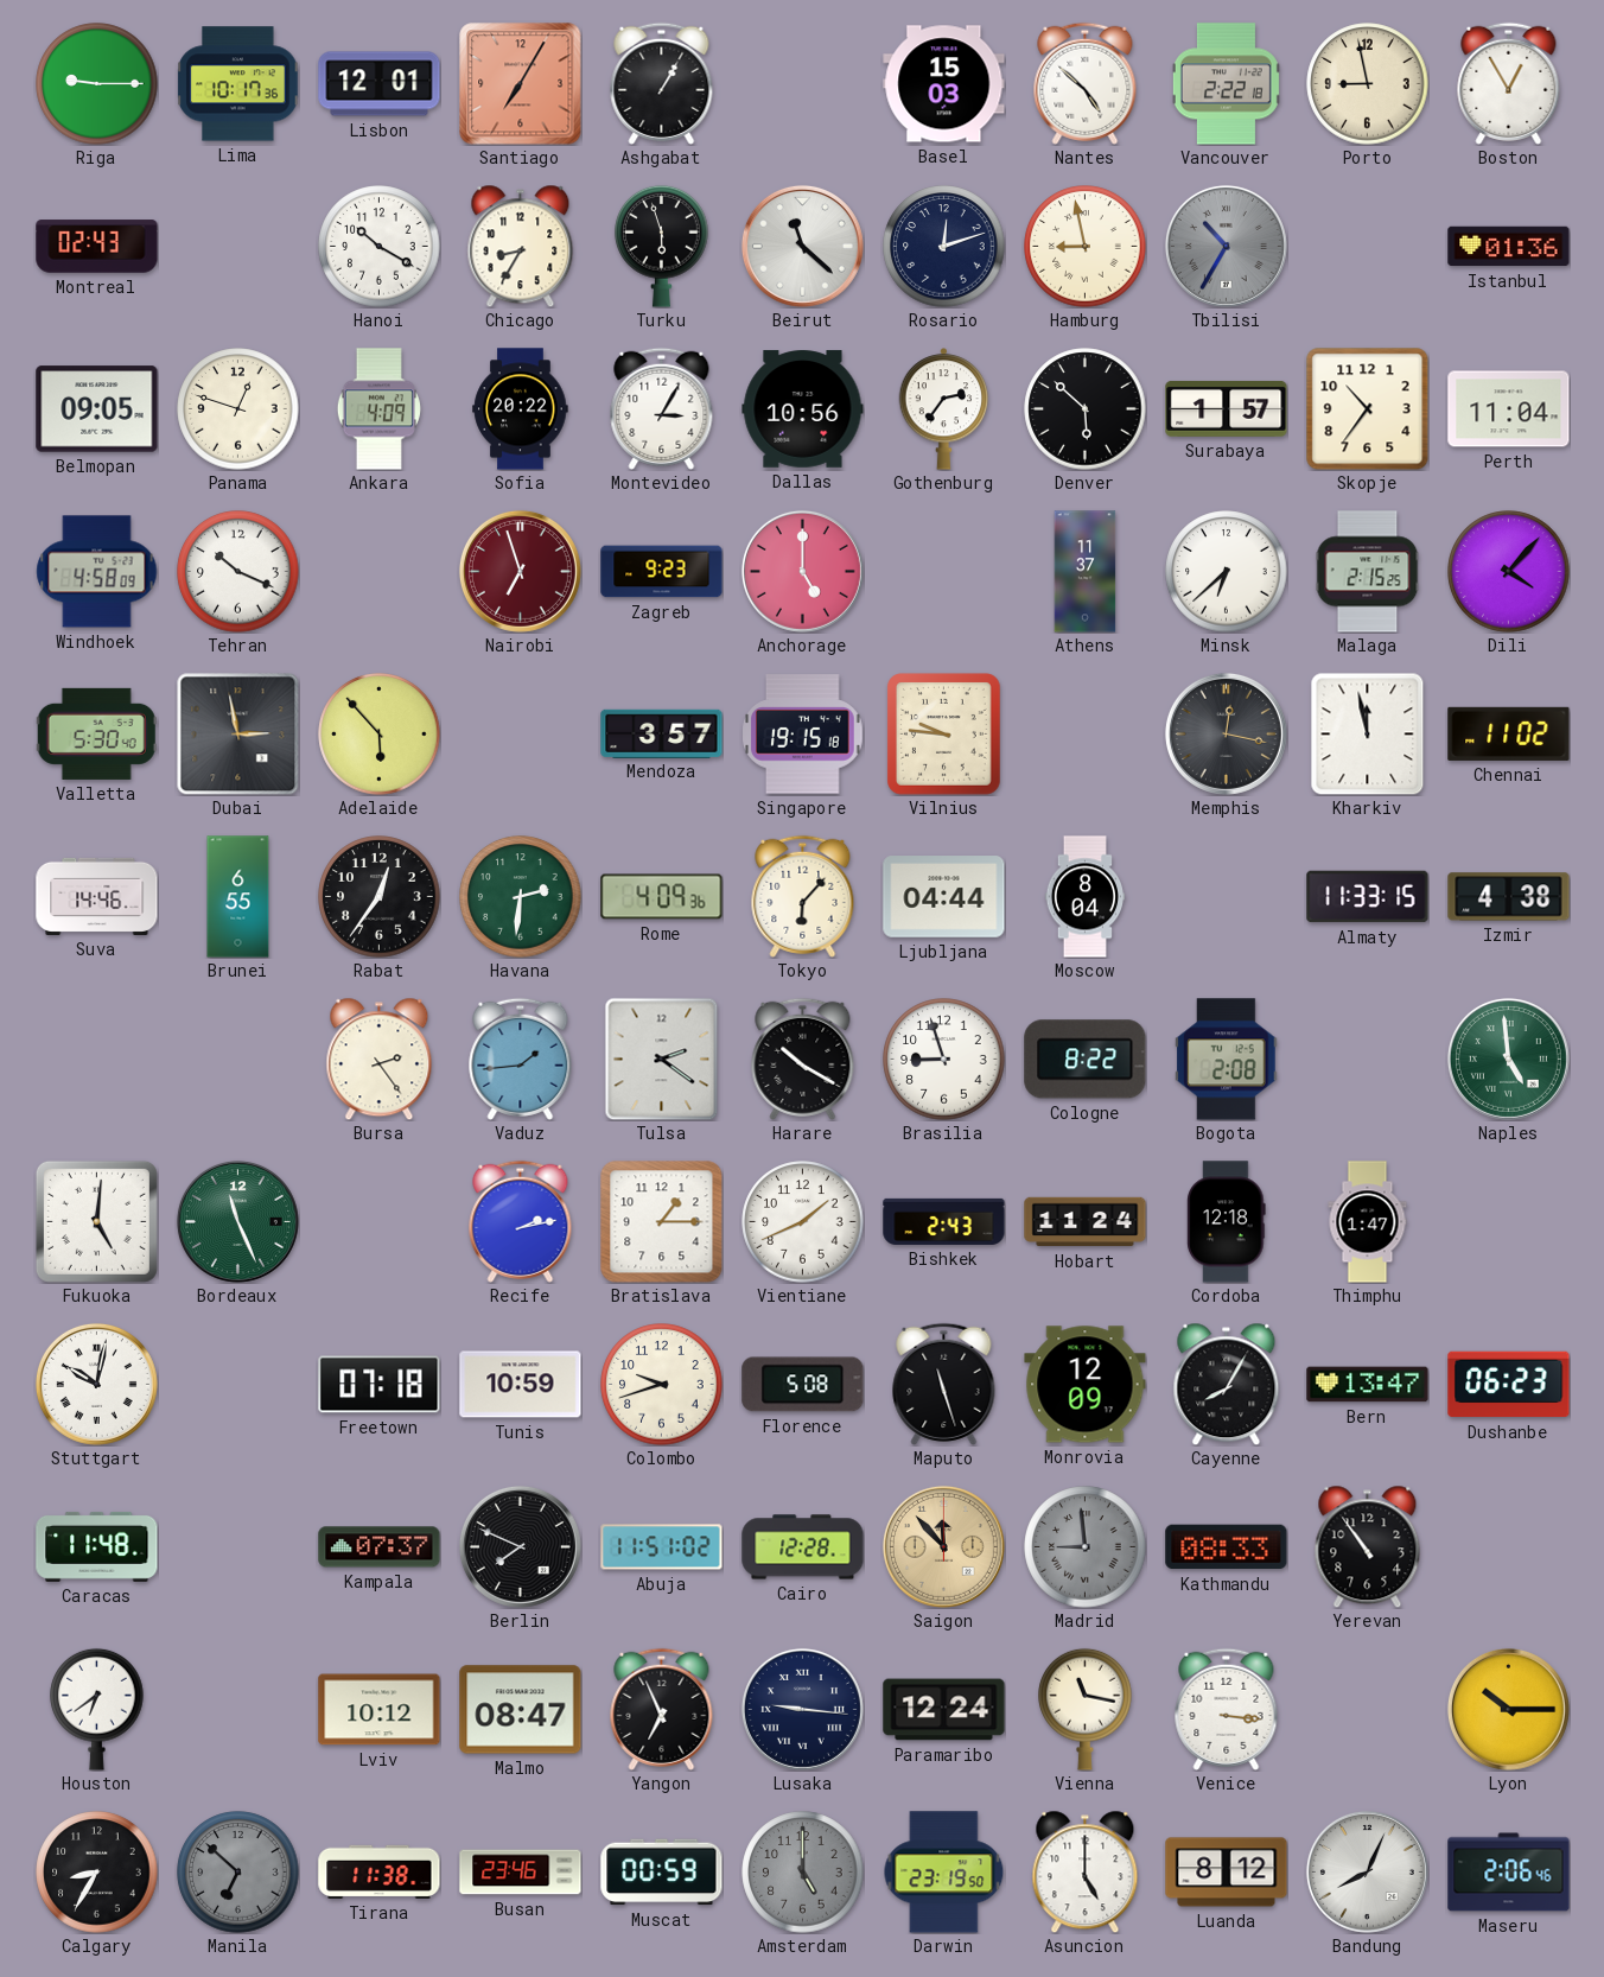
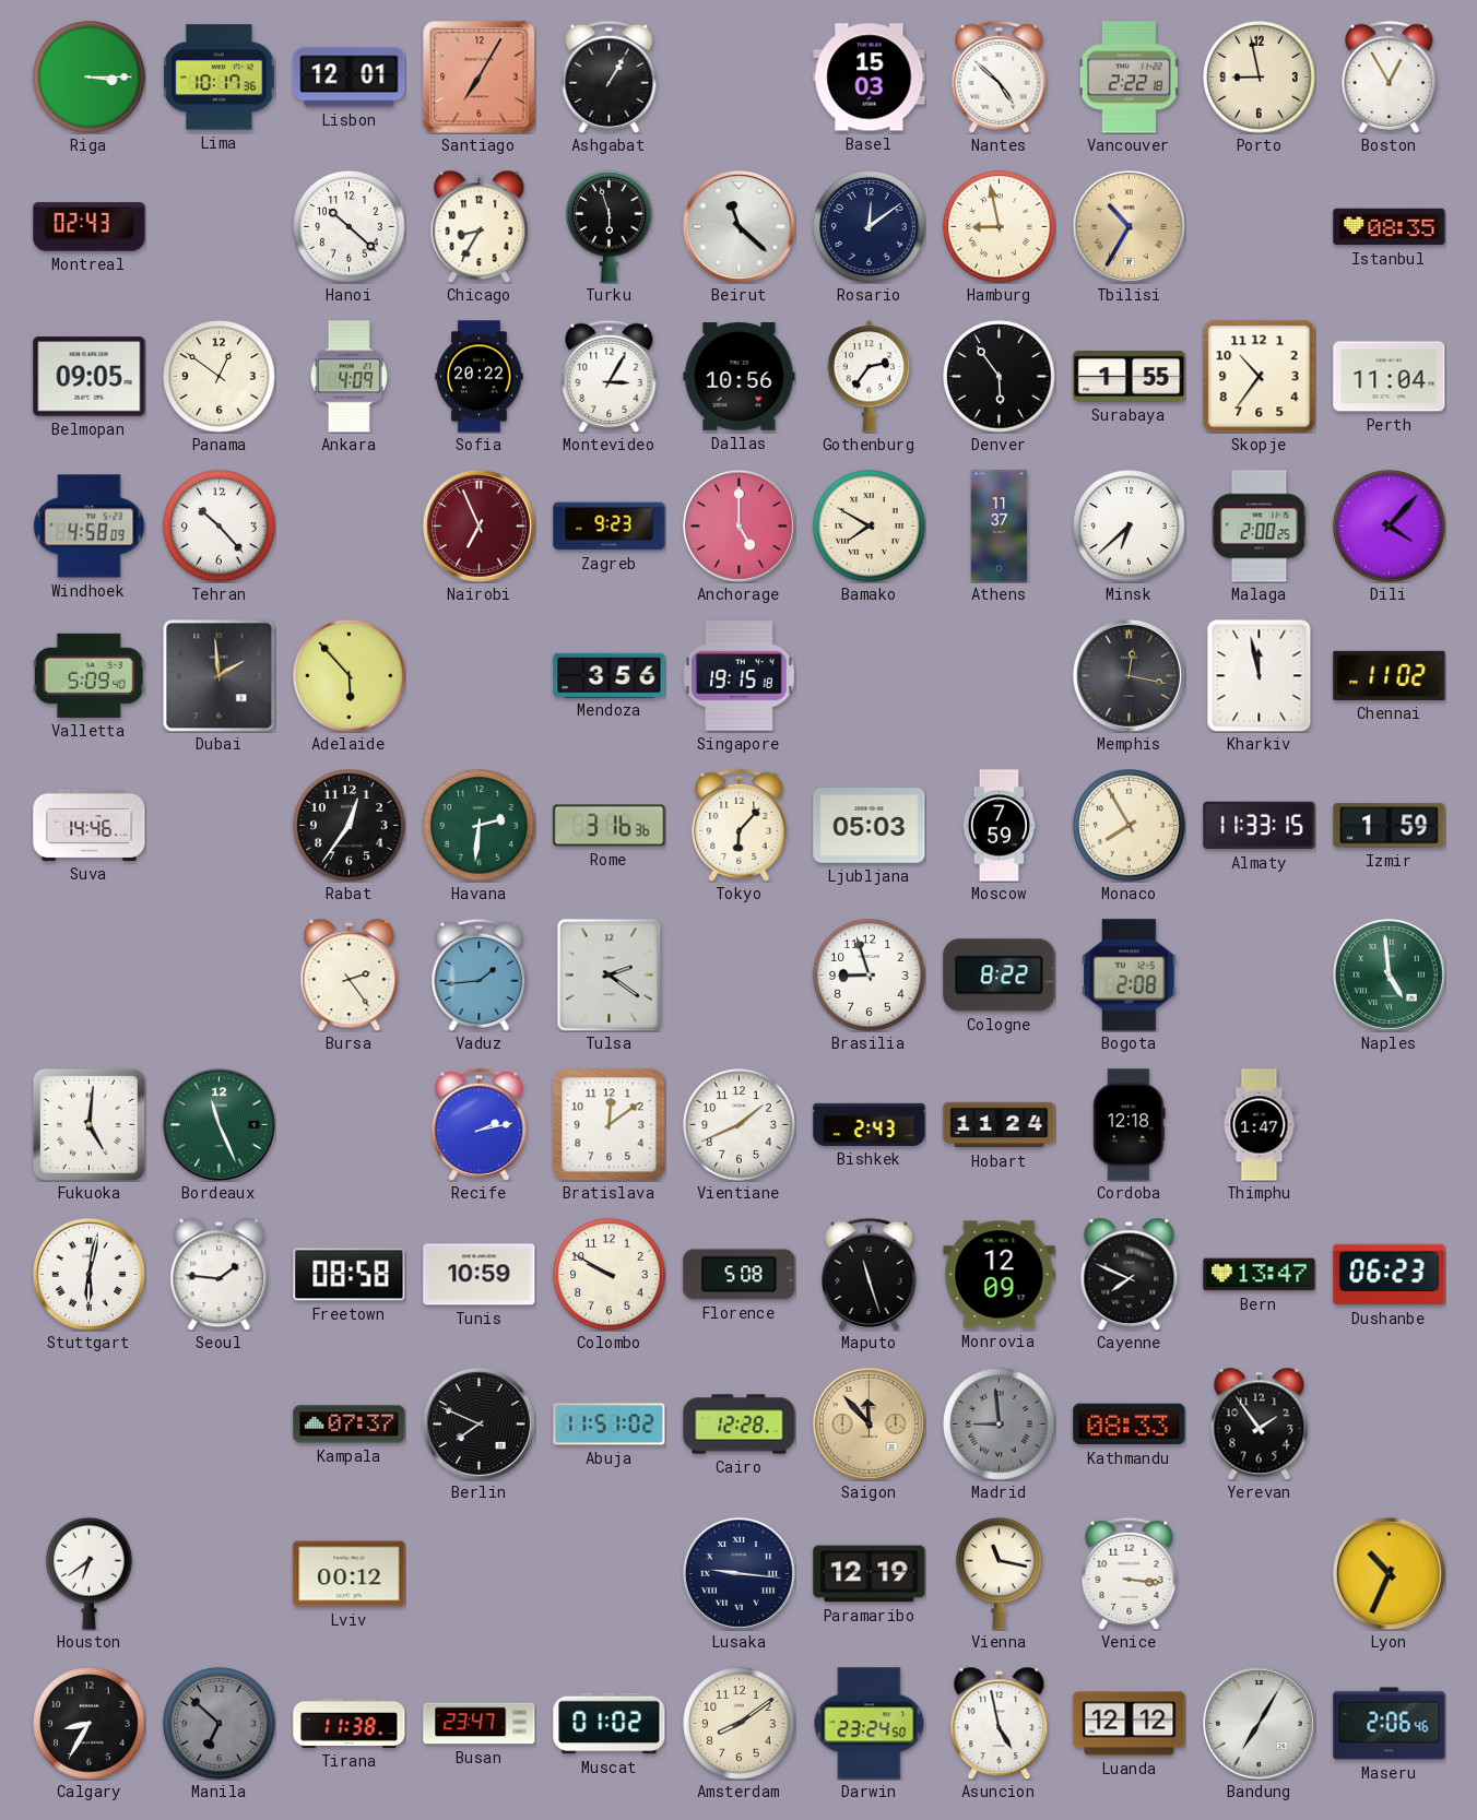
Riga: 9:15 -> 3:15
Hanoi: 10:20 -> 10:22
Rosario: 12:12 -> 12:09
Tbilisi dial: grey -> champagne
Istanbul: 01:36 -> 08:35
Panama: 12:48 -> 12:51
Denver: 5:52 -> 5:54
Surabaya: 1:57 -> 1:55
Tehran: 10:19 -> 10:23
Nairobi: 6:57 -> 6:56
Bamako: none -> 7:50
Malaga: 2:15 -> 2:00
Valletta: 5:30 -> 5:09
Dubai: 2:58 -> 1:59
Mendoza: 3:57 -> 3:56
Vilnius: 9:46 -> none
Brunei: 6:55 -> none
Rome: 4:09 -> 3:16
Ljubljana: 04:44 -> 05:03
Moscow: 8:04 -> 7:59
Monaco: none -> 7:55
Izmir: 4:38 -> 1:59
Harare: 10:20 -> none
Bratislava: 1:15 -> 12:09
Stuttgart: 10:02 -> 6:02
Seoul: none -> 1:46
Freetown: 07:18 -> 08:58
Colombo: 9:42 -> 9:50
Cayenne: 8:05 -> 7:49
Caracas: 11:48 -> none
Yerevan: 10:54 -> 1:54
Lviv: 10:12 -> 00:12
Malmo: 08:47 -> none
Yangon: 6:56 -> none
Paramaribo: 12:24 -> 12:19
Lyon: 10:15 -> 10:34
Busan: 23:46 -> 23:47
Muscat: 00:59 -> 01:02
Amsterdam: 5:00 -> 8:09
Amsterdam dial: grey -> cream
Darwin: 23:19 -> 23:24
Asuncion: 5:00 -> 4:58
Luanda: 8:12 -> 12:12
Bandung: 8:04 -> 7:05
